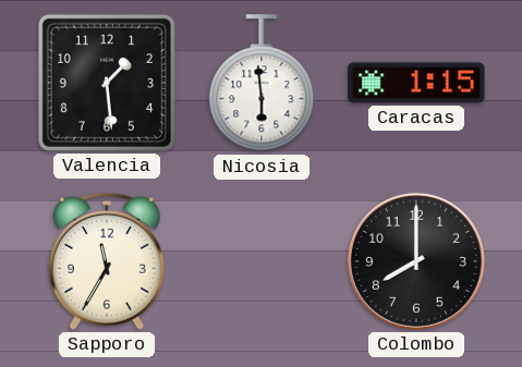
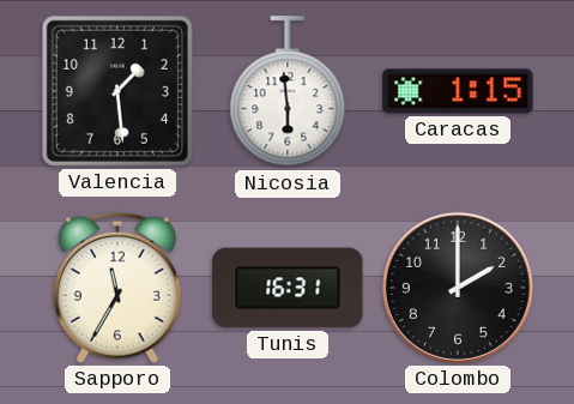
Tunis: none -> 16:31
Colombo: 8:00 -> 2:00
